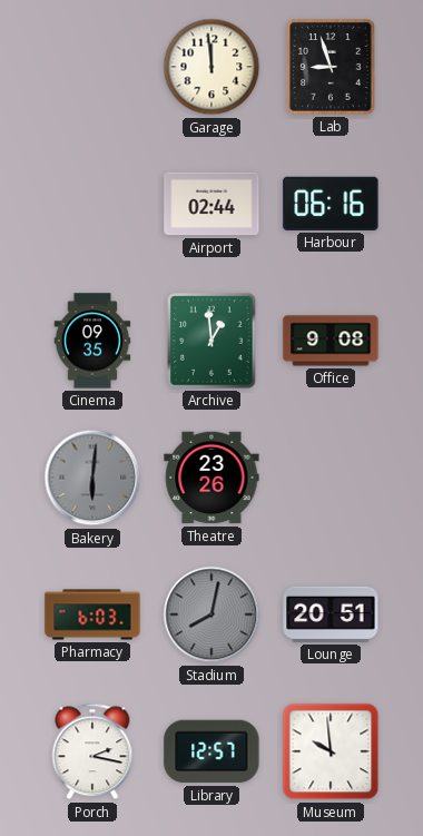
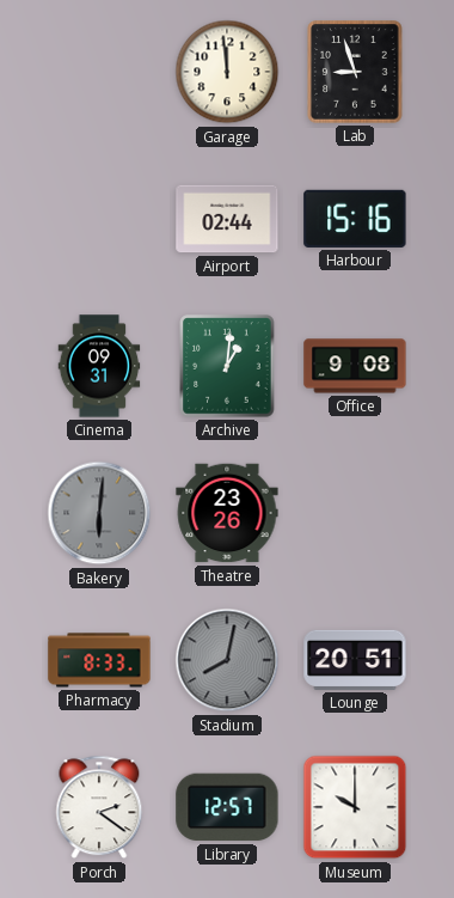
Harbour: 06:16 -> 15:16
Cinema: 09:35 -> 09:31
Archive: 12:59 -> 1:01
Pharmacy: 6:03 -> 8:33
Porch: 2:17 -> 2:21
Museum: 9:59 -> 10:00
